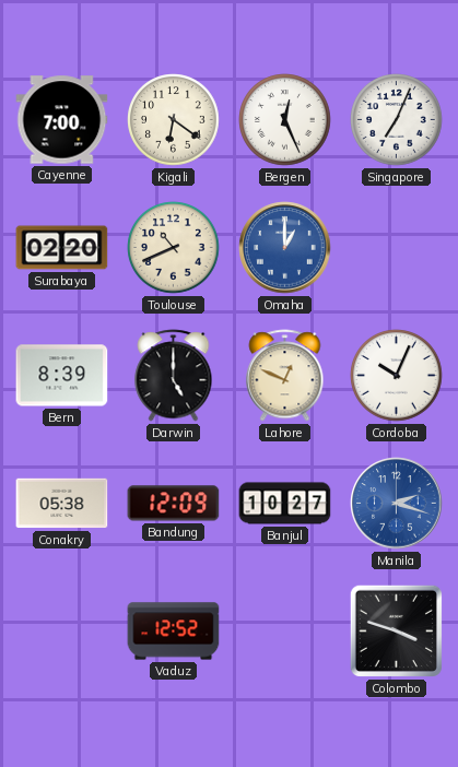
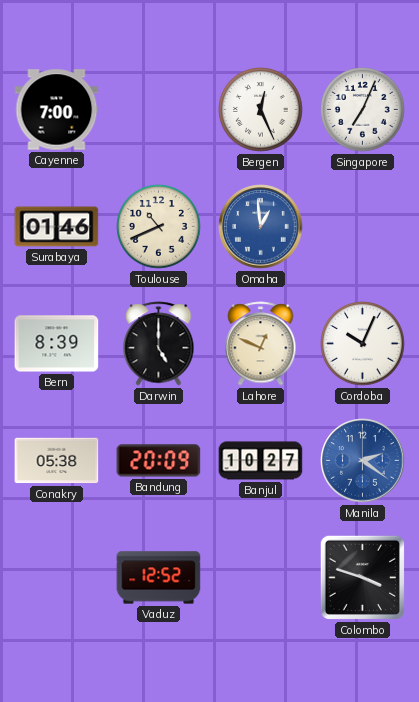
Kigali: 6:21 -> none
Surabaya: 02:20 -> 01:46
Omaha: 1:00 -> 12:59
Bandung: 12:09 -> 20:09
Manila: 2:18 -> 2:21
